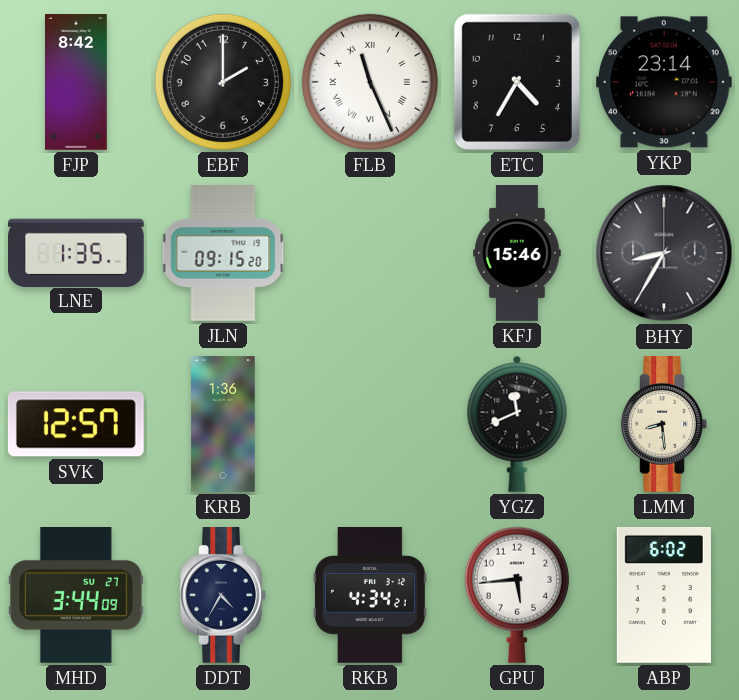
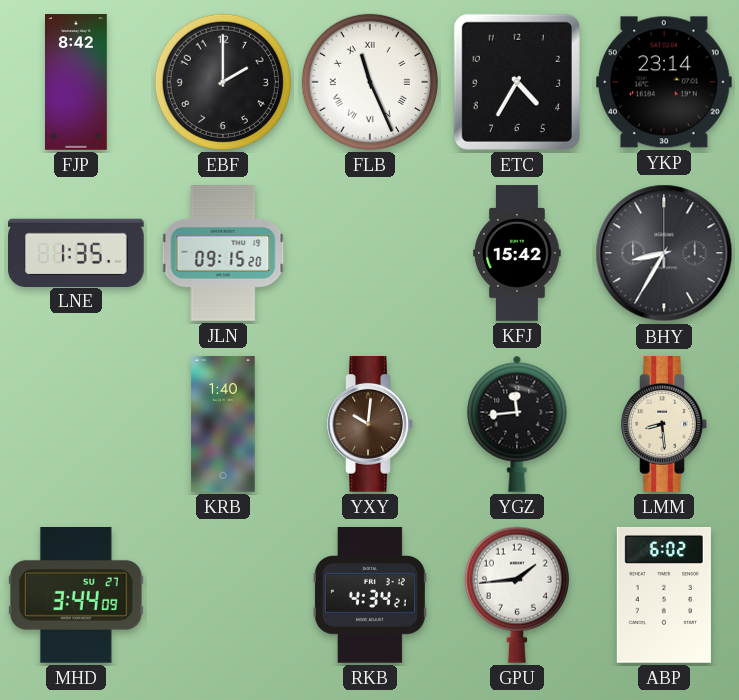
KFJ: 15:46 -> 15:42
SVK: 12:57 -> none
KRB: 1:36 -> 1:40
YXY: none -> 10:01
YGZ: 11:41 -> 11:44
DDT: 4:35 -> none
GPU: 5:44 -> 1:44
